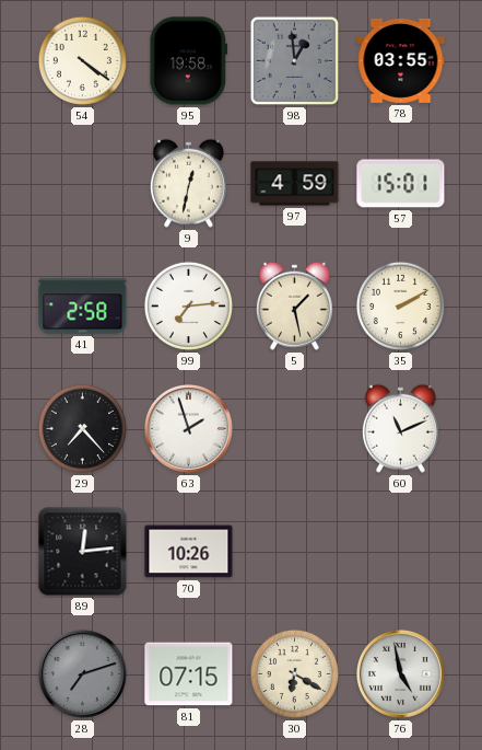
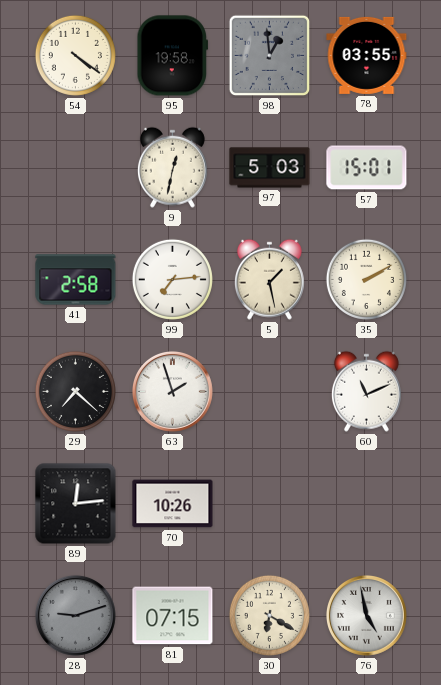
97: 4:59 -> 5:03
29: 7:23 -> 7:22
28: 7:12 -> 9:12
